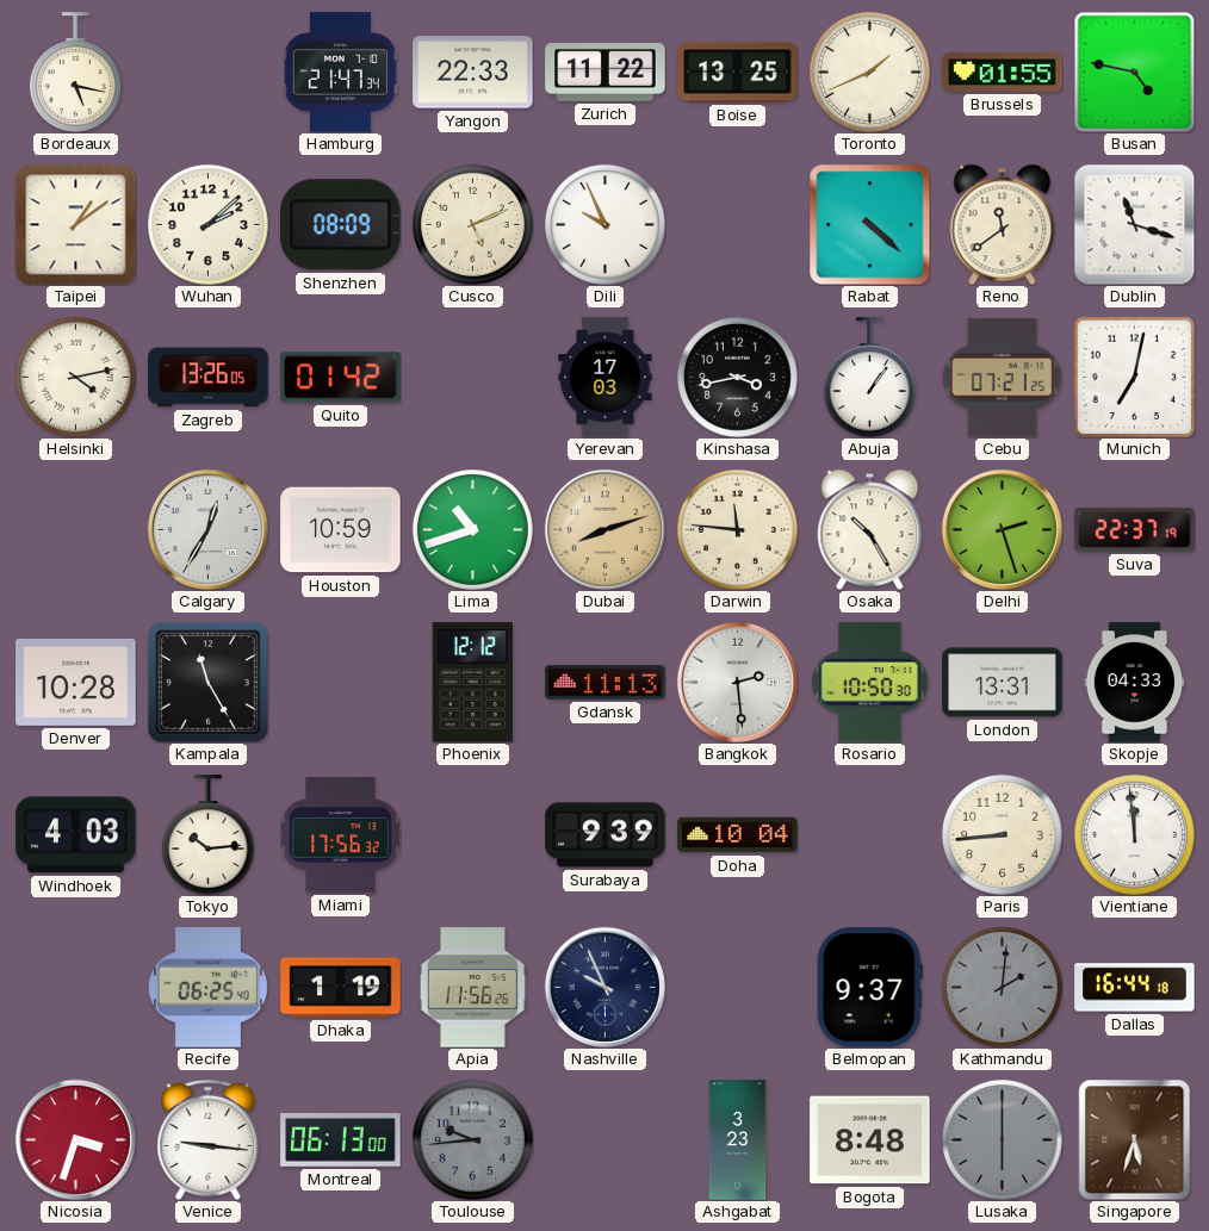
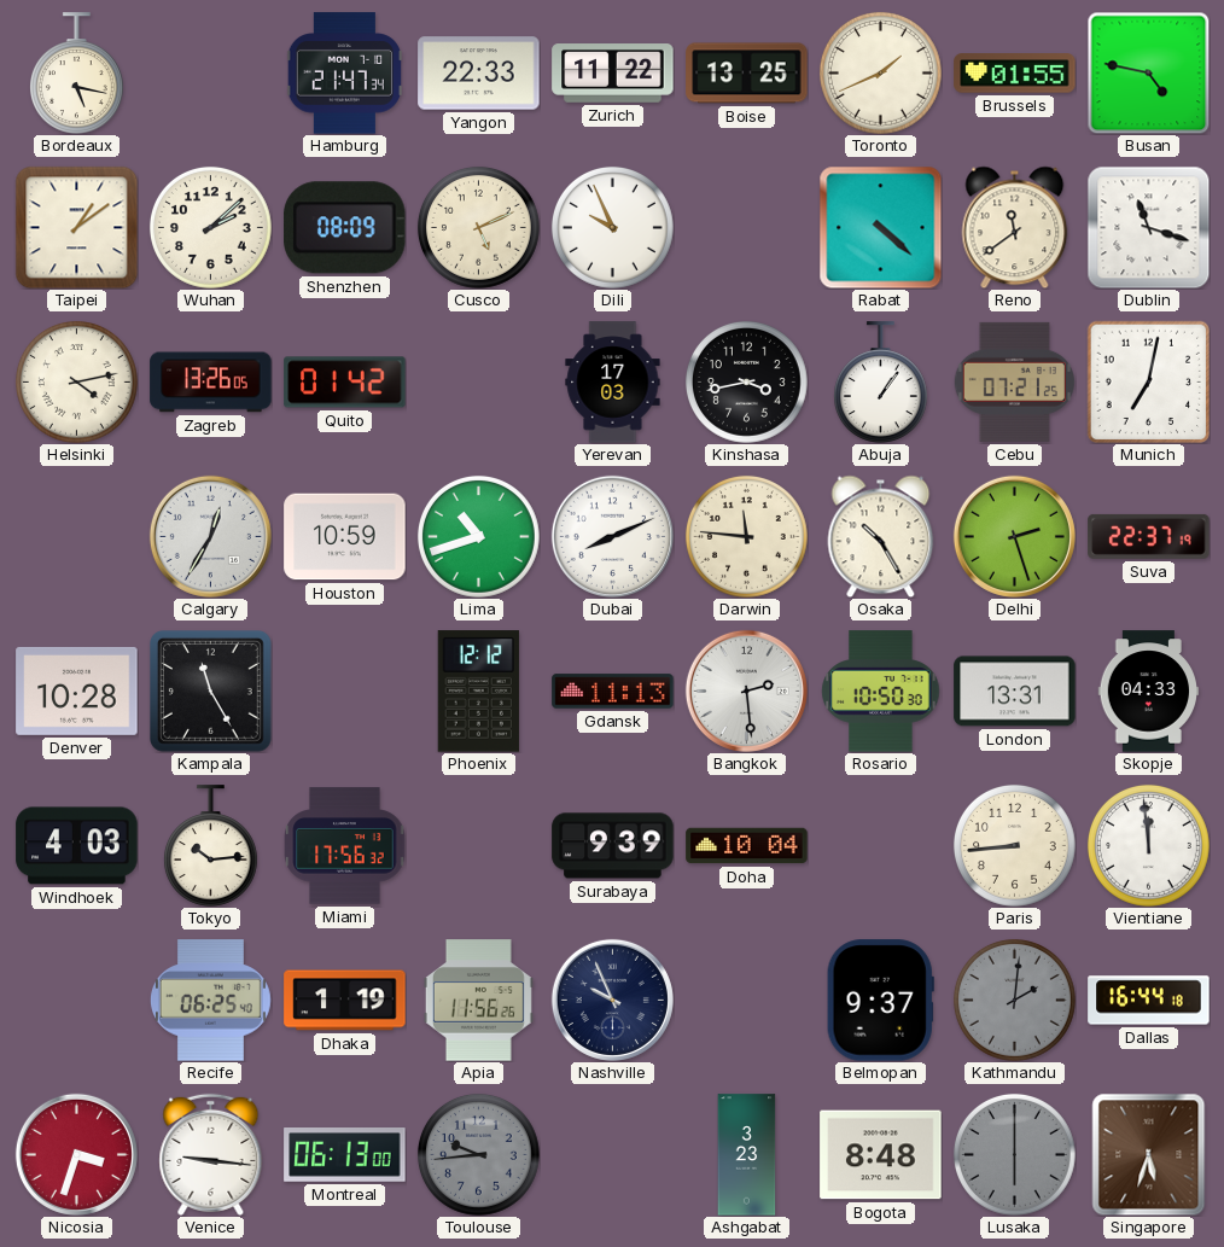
Dubai: 8:12 -> 8:11
Dubai dial: champagne -> white
